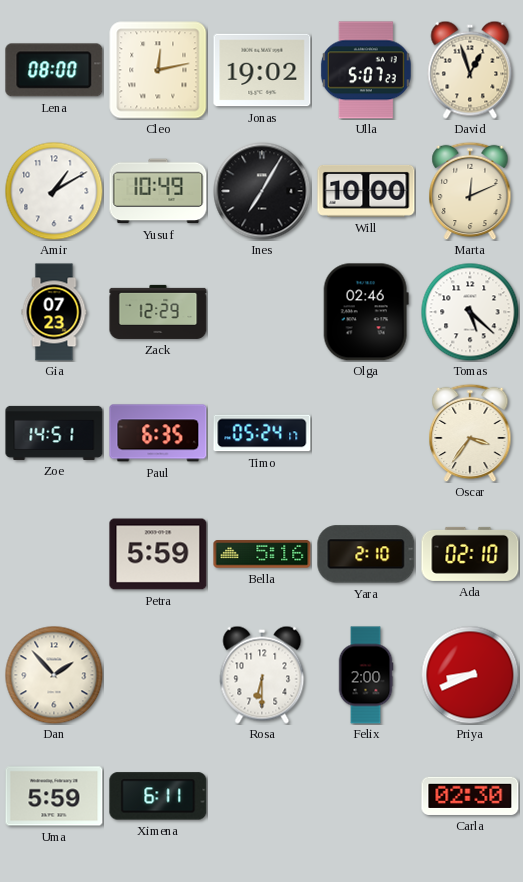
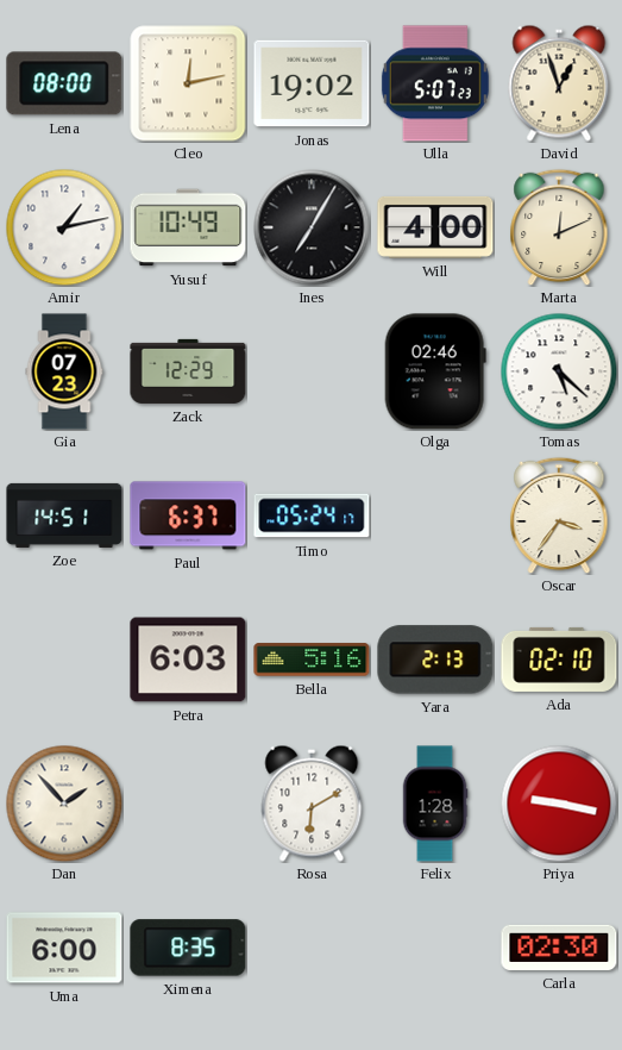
Amir: 1:10 -> 1:13
Will: 10:00 -> 4:00
Paul: 6:35 -> 6:37
Petra: 5:59 -> 6:03
Yara: 2:10 -> 2:13
Rosa: 6:30 -> 6:10
Felix: 2:00 -> 1:28
Priya: 8:41 -> 9:17
Uma: 5:59 -> 6:00
Ximena: 6:11 -> 8:35
